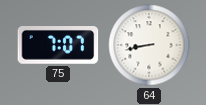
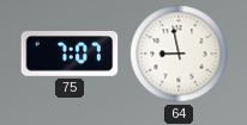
64: 8:43 -> 8:58
